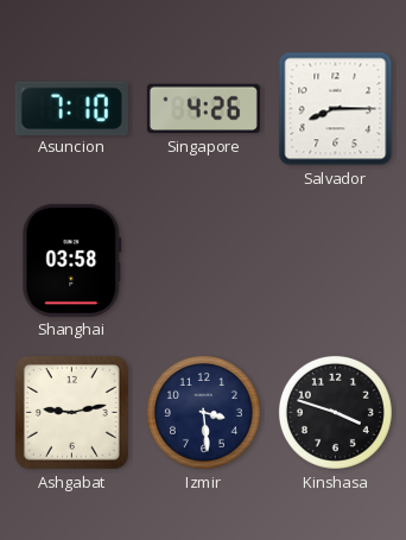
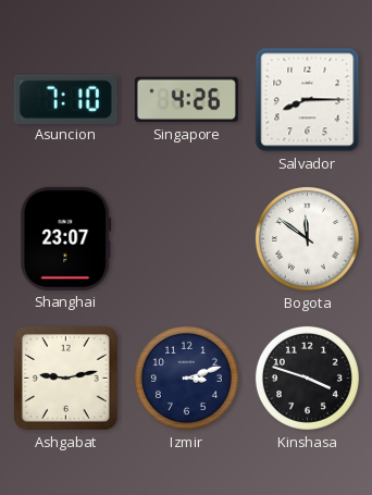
Shanghai: 03:58 -> 23:07
Bogota: none -> 11:51
Izmir: 3:29 -> 3:12
